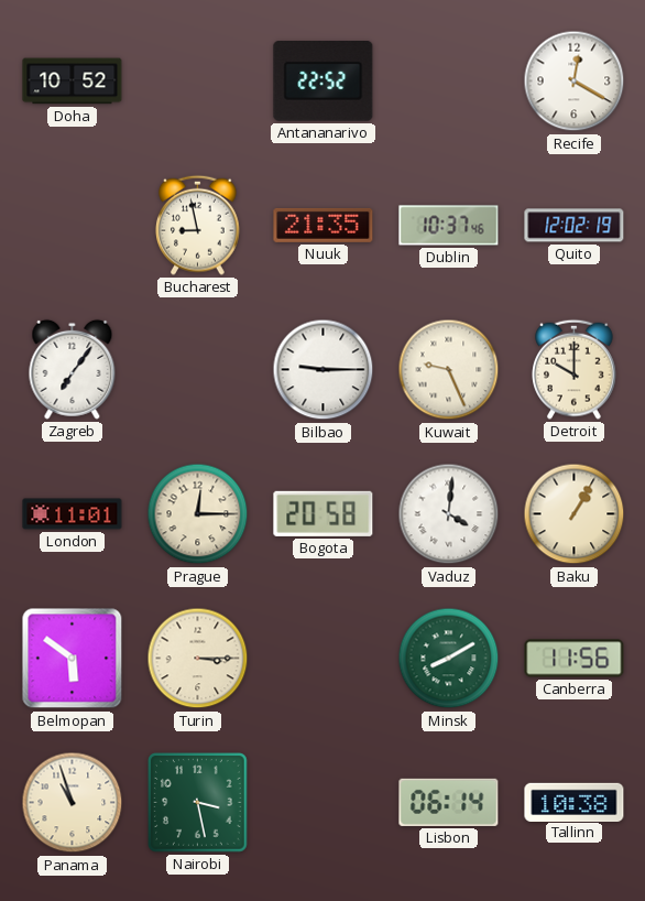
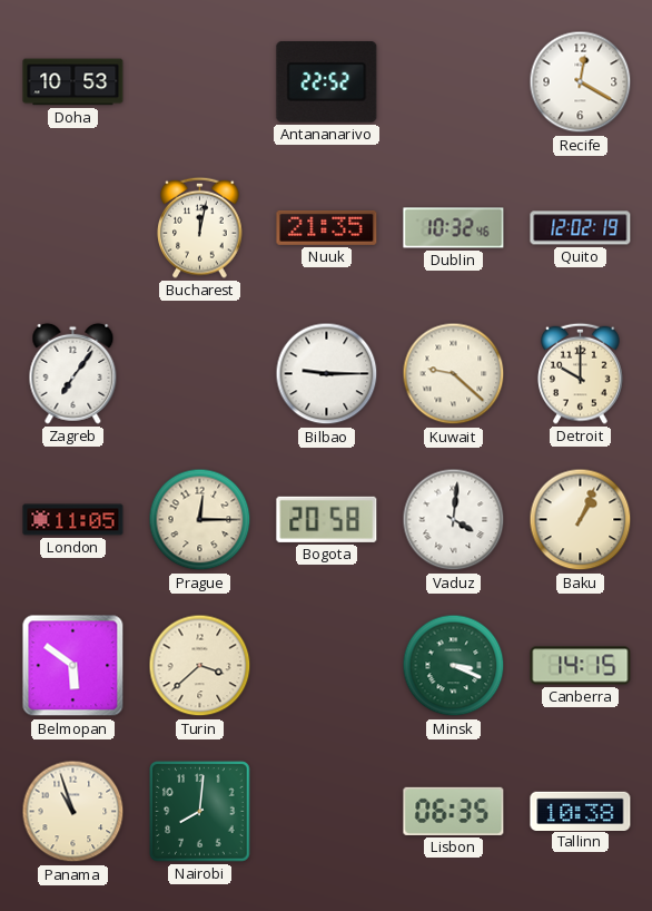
Doha: 10:52 -> 10:53
Bucharest: 8:58 -> 12:02
Dublin: 10:37 -> 10:32
Kuwait: 9:26 -> 9:22
London: 11:01 -> 11:05
Baku: 1:05 -> 1:04
Turin: 3:15 -> 3:38
Minsk: 8:10 -> 3:19
Canberra: 11:56 -> 14:15
Nairobi: 3:28 -> 8:01
Lisbon: 06:14 -> 06:35
